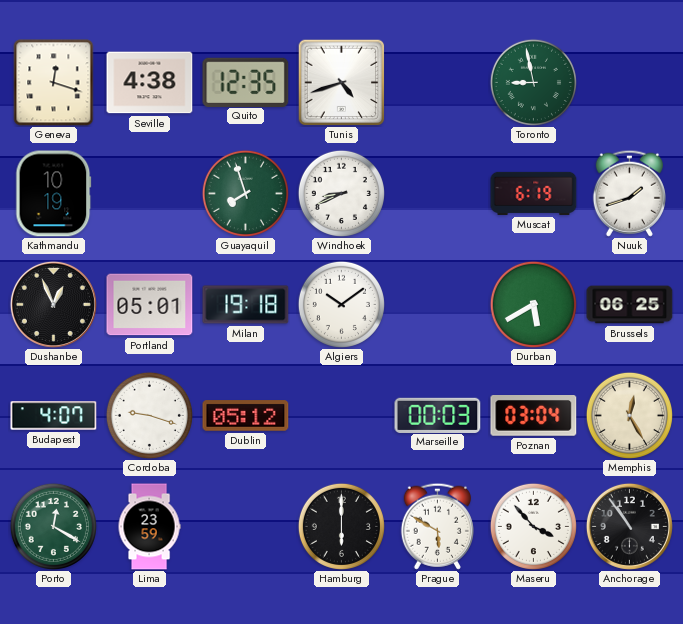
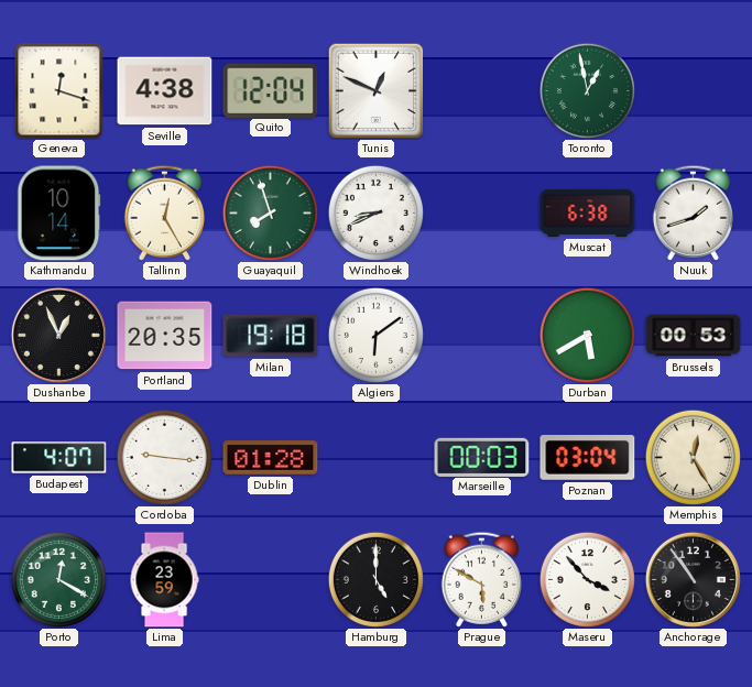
Quito: 12:35 -> 12:04
Tunis: 4:42 -> 12:49
Toronto: 8:58 -> 12:58
Kathmandu: 10:19 -> 10:14
Tallinn: none -> 12:25
Muscat: 6:19 -> 6:38
Portland: 05:01 -> 20:35
Algiers: 10:09 -> 6:09
Brussels: 06:25 -> 00:53
Cordoba: 9:18 -> 9:16
Dublin: 05:12 -> 01:28
Hamburg: 6:00 -> 5:00
